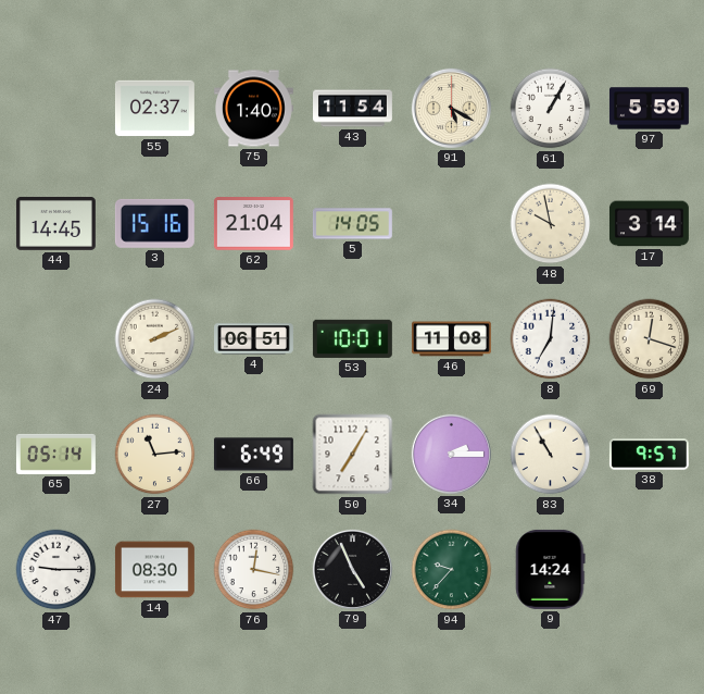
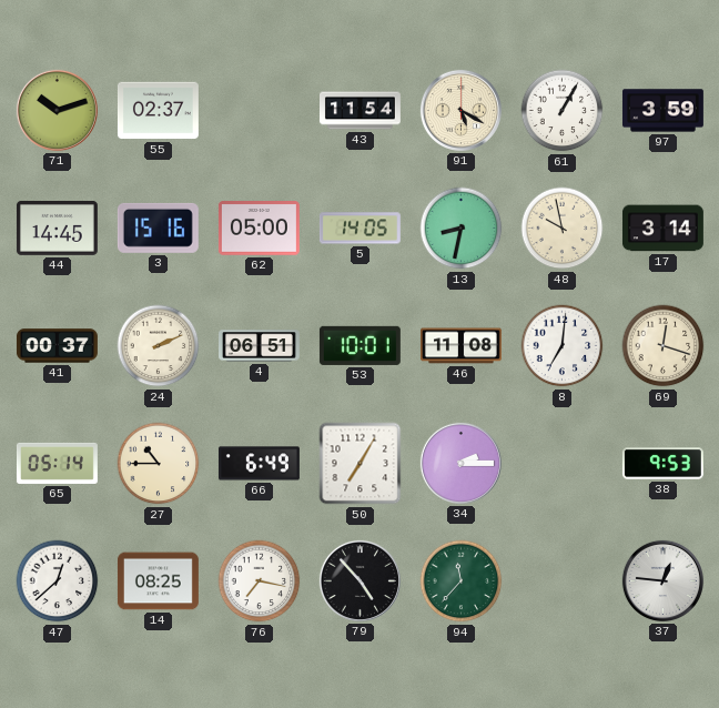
71: none -> 10:12
75: 1:40 -> none
97: 5:59 -> 3:59
62: 21:04 -> 05:00
13: none -> 8:32
41: none -> 00:37
27: 11:14 -> 10:45
83: 10:55 -> none
38: 9:57 -> 9:53
47: 9:15 -> 12:38
14: 08:30 -> 08:25
76: 12:17 -> 7:17
79: 4:56 -> 4:53
94: 9:37 -> 11:37
9: 14:24 -> none
37: none -> 12:46
